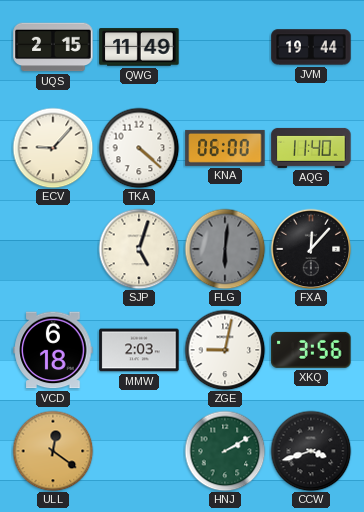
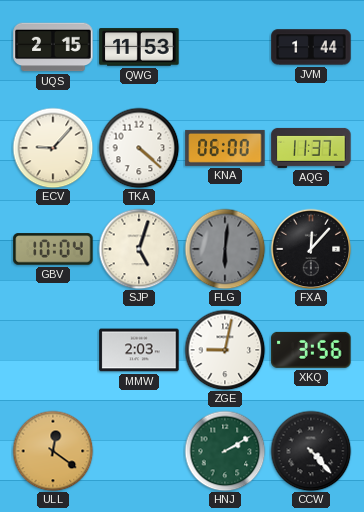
QWG: 11:49 -> 11:53
JVM: 19:44 -> 1:44
AQG: 11:40 -> 11:37
GBV: none -> 10:04
VCD: 6:18 -> none
CCW: 3:42 -> 4:23
